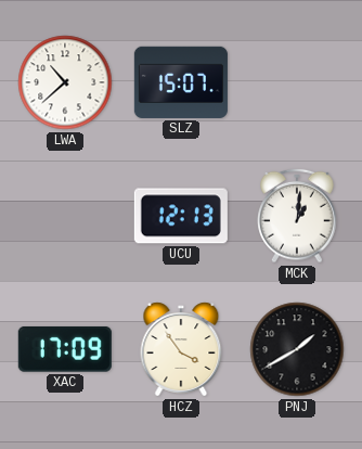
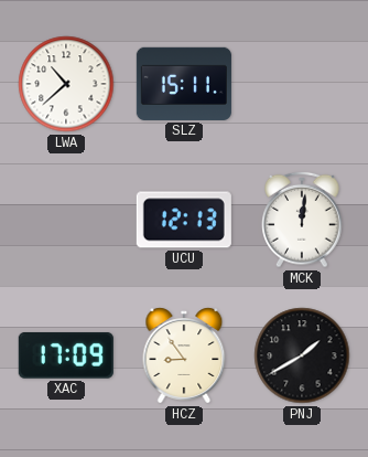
SLZ: 15:07 -> 15:11
MCK: 1:01 -> 12:01
HCZ: 3:54 -> 8:54
